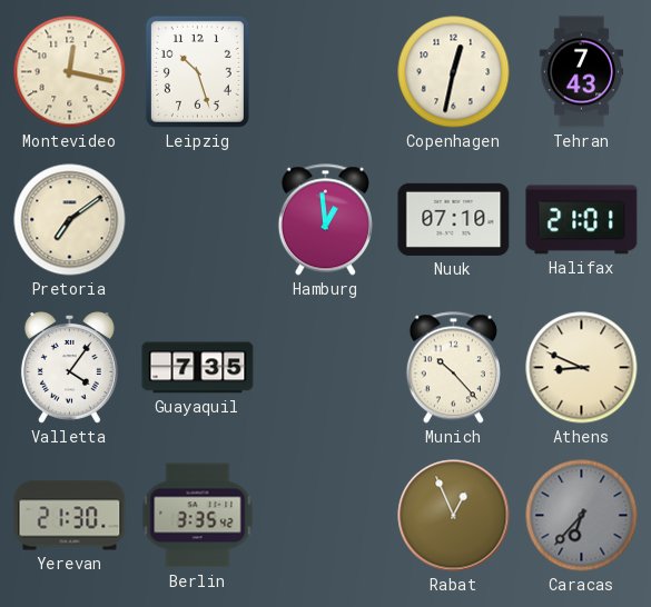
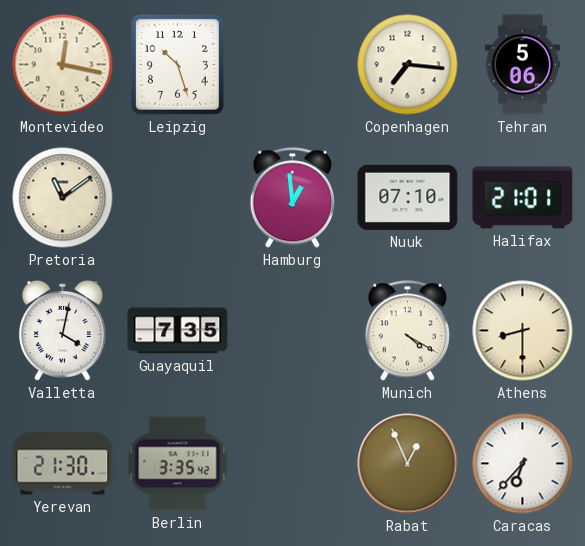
Copenhagen: 12:32 -> 7:16
Tehran: 7:43 -> 5:06
Pretoria: 7:09 -> 11:09
Valletta: 4:06 -> 4:02
Munich: 10:23 -> 4:20
Athens: 8:49 -> 8:30
Caracas dial: grey -> white
